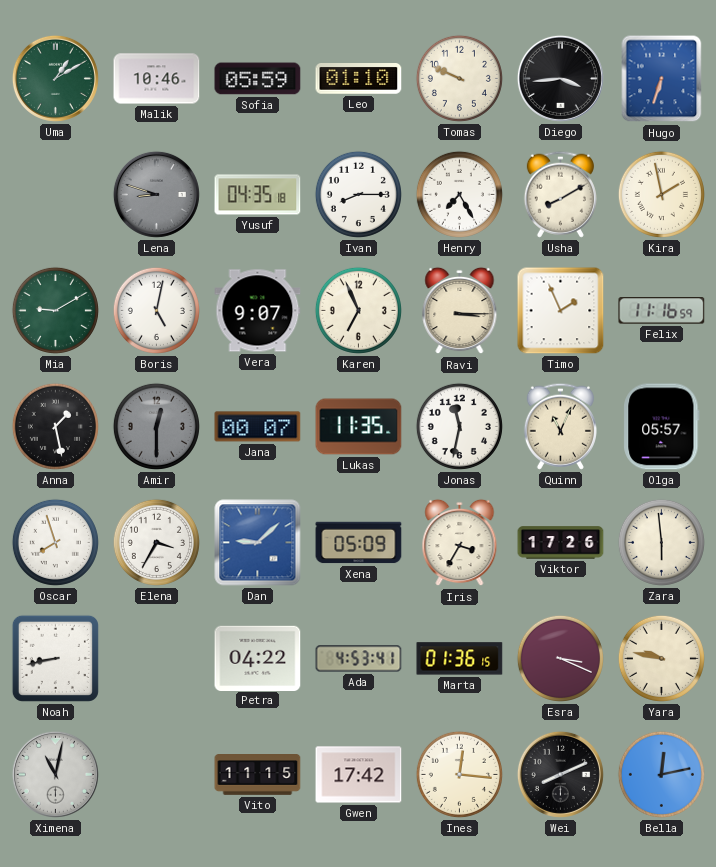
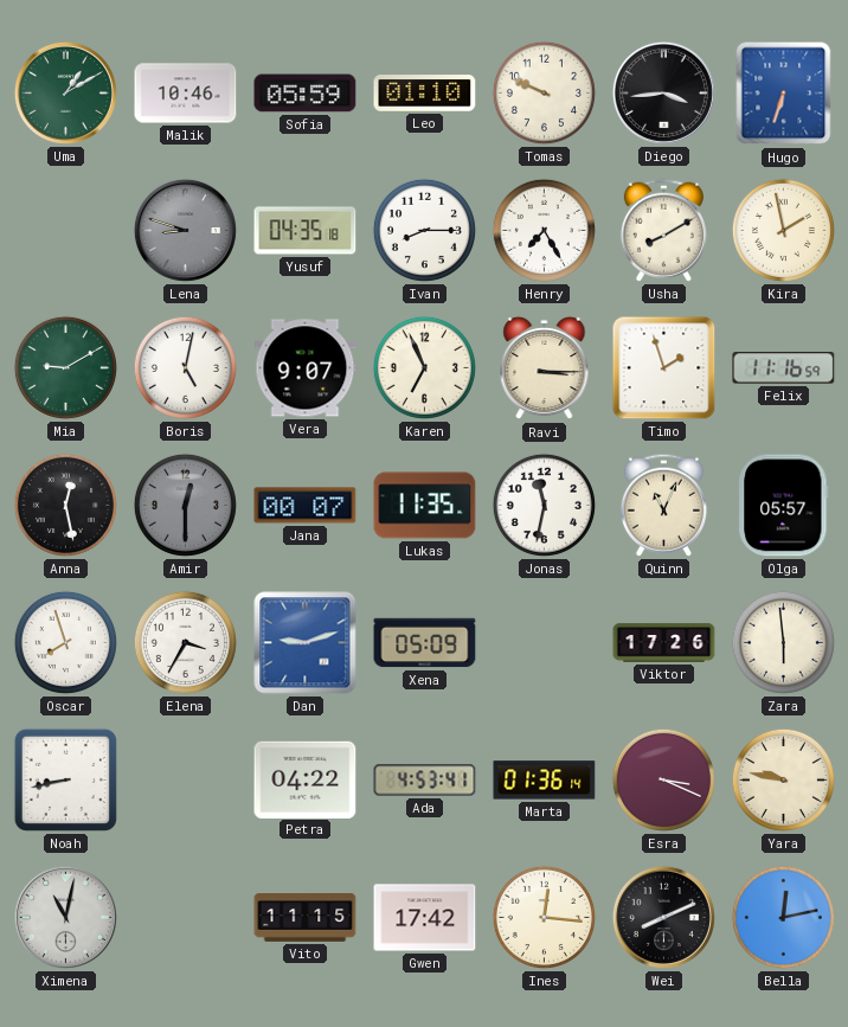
Timo: 1:56 -> 1:57
Anna: 1:28 -> 12:28
Dan: 9:08 -> 9:12
Iris: 3:35 -> none
Marta: 01:36:15 -> 01:36:14
